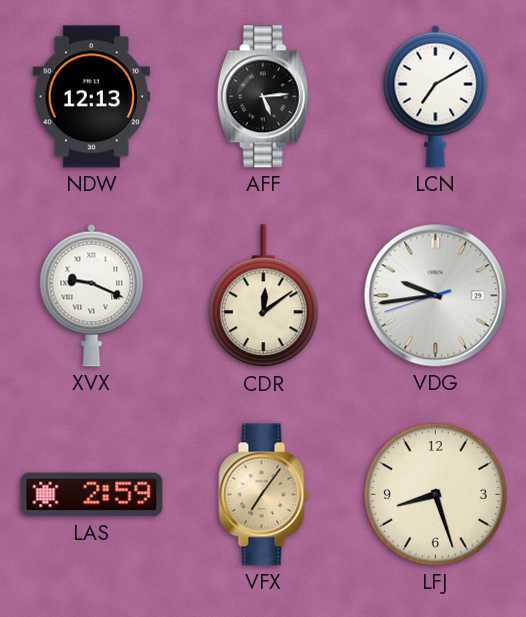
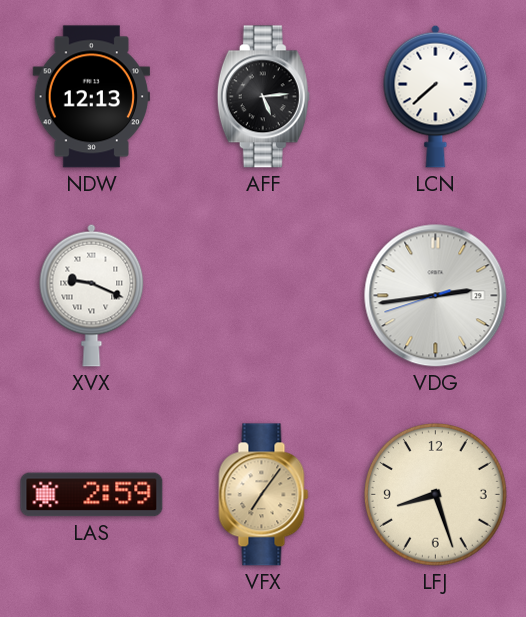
LCN: 7:10 -> 7:38
CDR: 12:09 -> none
VDG: 9:43 -> 2:43
